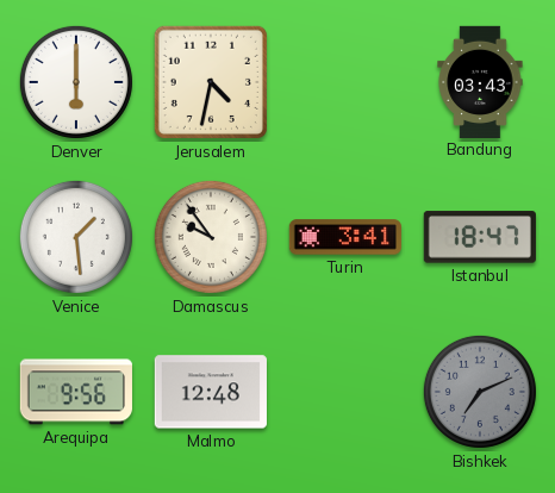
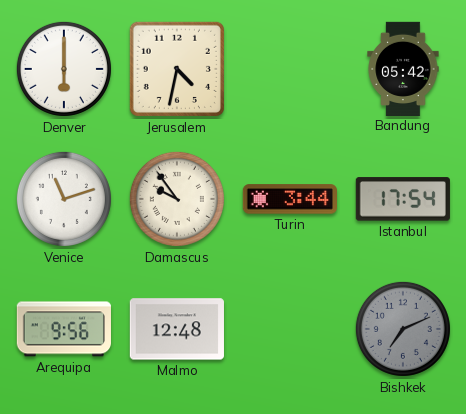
Bandung: 03:43 -> 05:42
Venice: 1:29 -> 11:12
Turin: 3:41 -> 3:44
Istanbul: 18:47 -> 17:54
